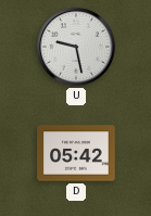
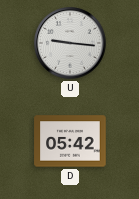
U: 9:28 -> 9:16
